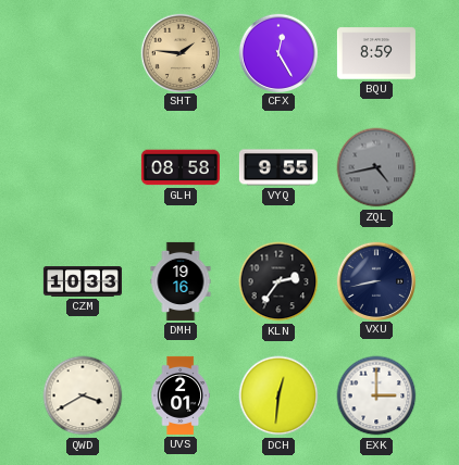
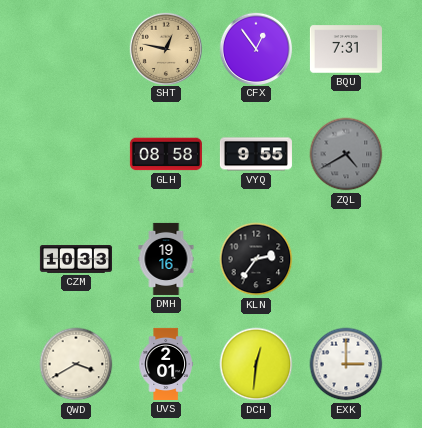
SHT: 1:46 -> 12:47
CFX: 12:25 -> 12:54
BQU: 8:59 -> 7:31
ZQL: 4:43 -> 4:40
VXU: 8:43 -> none
